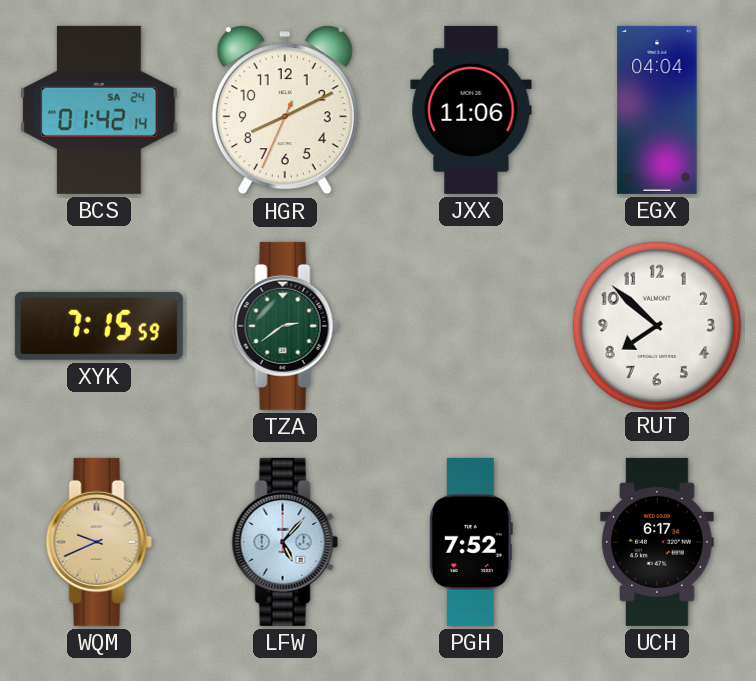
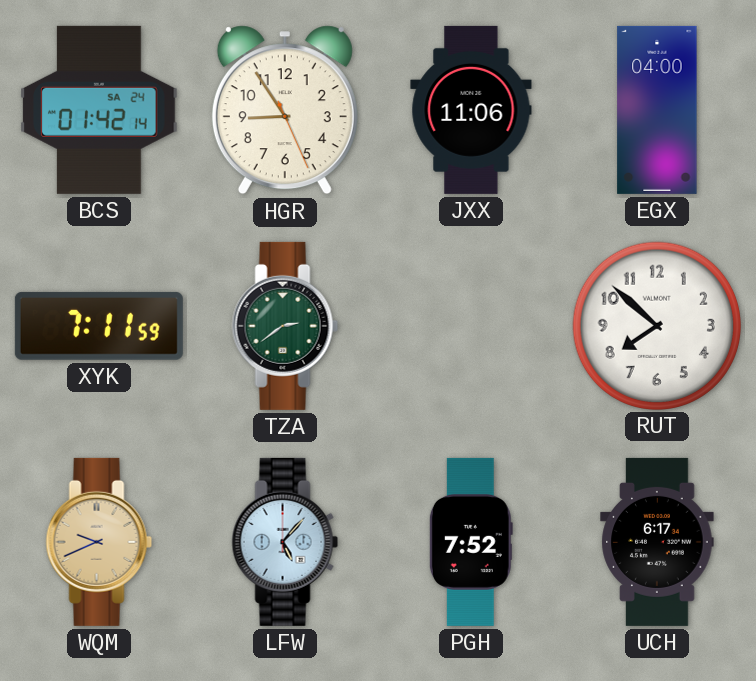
HGR: 8:10 -> 8:54
EGX: 04:04 -> 04:00
XYK: 7:15 -> 7:11
